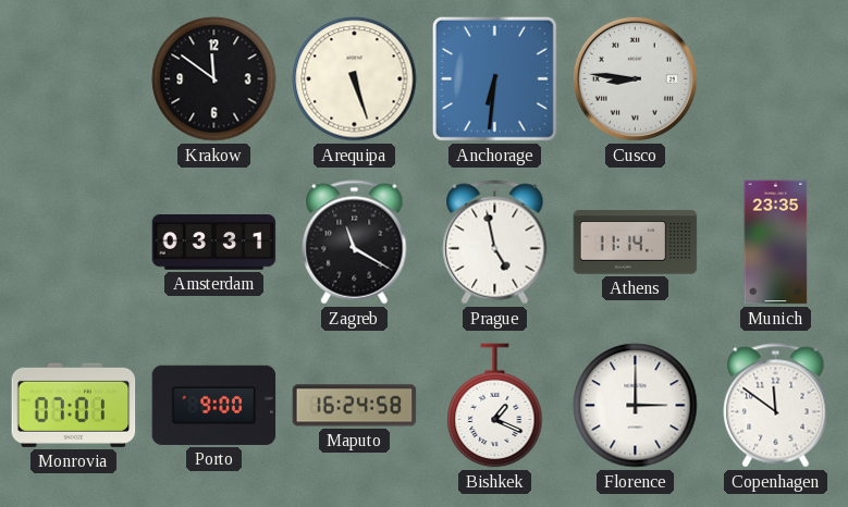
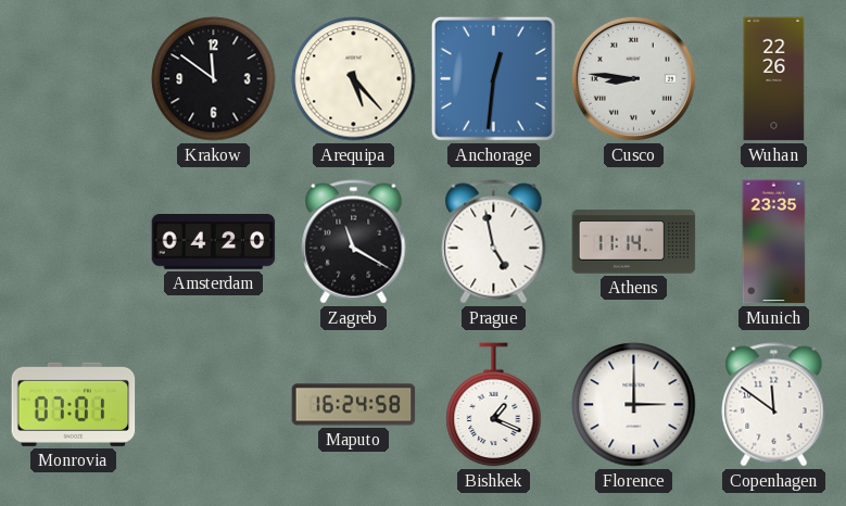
Arequipa: 5:27 -> 5:23
Anchorage: 6:31 -> 12:31
Wuhan: none -> 22:26
Amsterdam: 03:31 -> 04:20
Porto: 9:00 -> none
